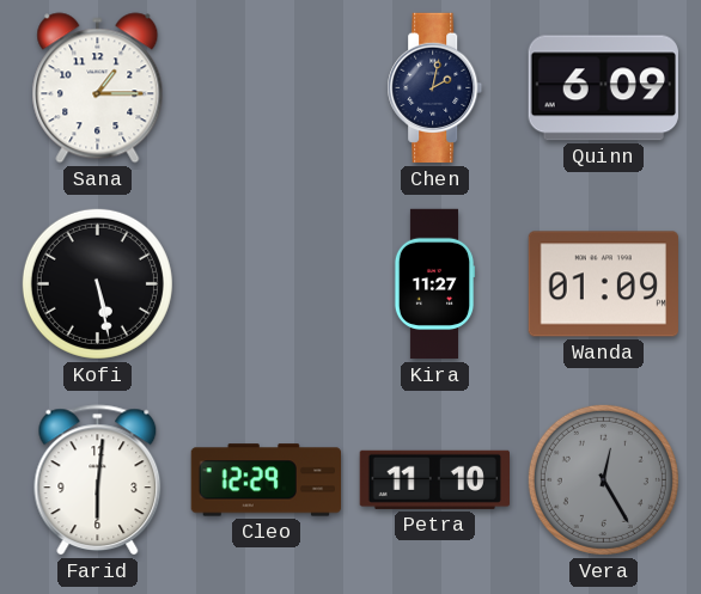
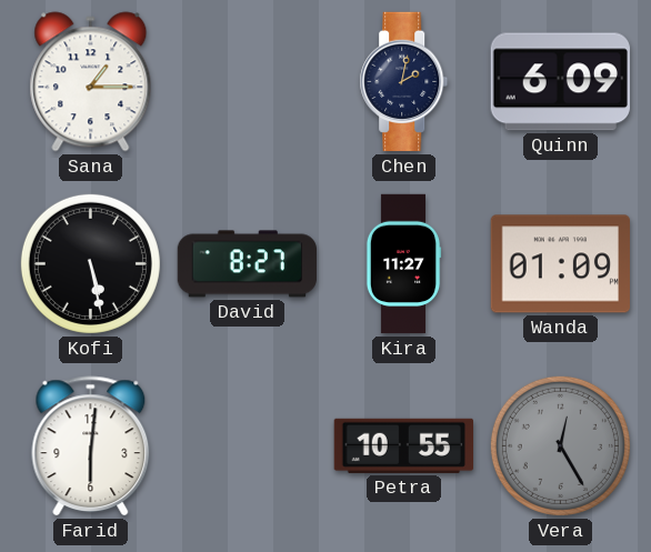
David: none -> 8:27
Cleo: 12:29 -> none
Petra: 11:10 -> 10:55
